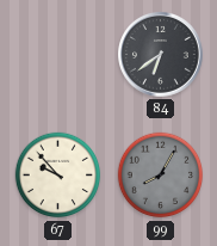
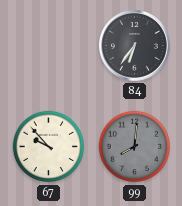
84: 6:39 -> 6:36
99: 8:05 -> 8:01
